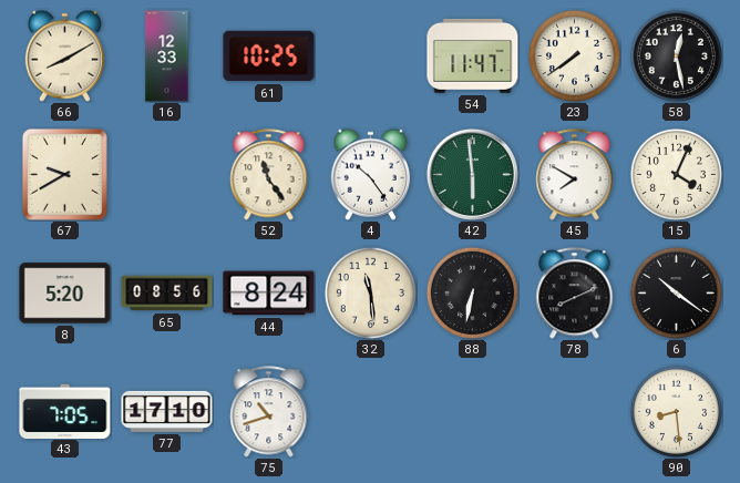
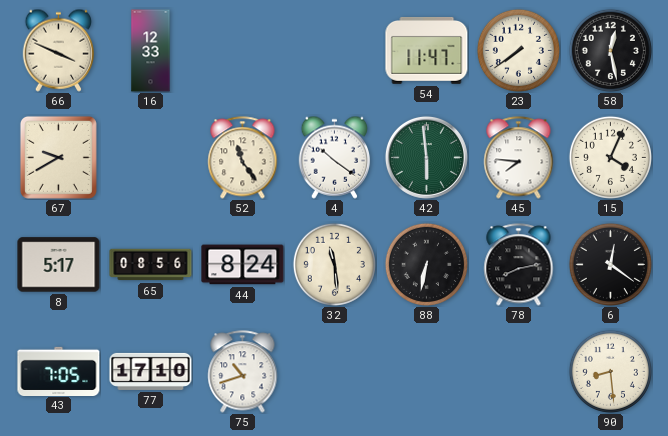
66: 8:10 -> 3:49
61: 10:25 -> none
4: 10:24 -> 10:21
45: 7:50 -> 7:46
8: 5:20 -> 5:17
78: 8:11 -> 8:13
6: 10:21 -> 12:21
